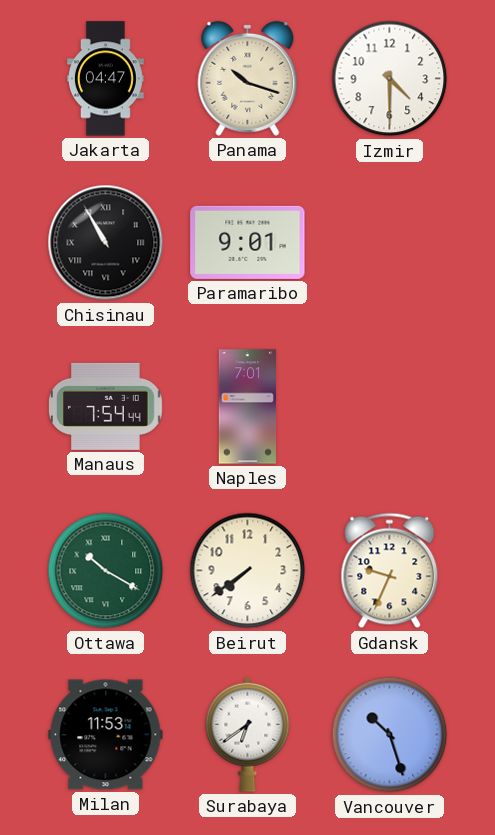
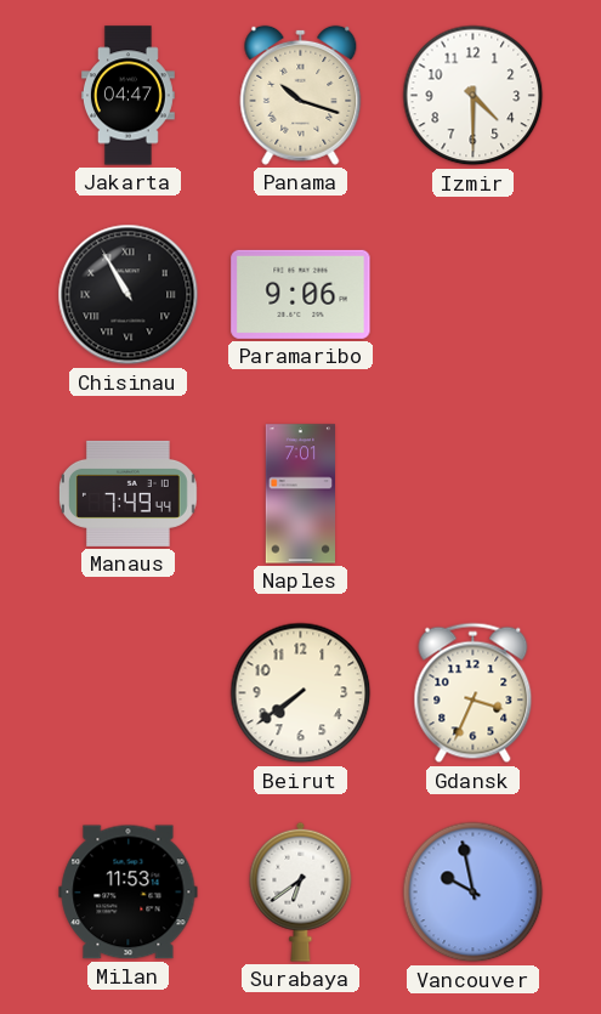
Paramaribo: 9:01 -> 9:06
Manaus: 7:54 -> 7:49
Ottawa: 10:20 -> none
Gdansk: 9:34 -> 3:34
Vancouver: 10:27 -> 9:58
